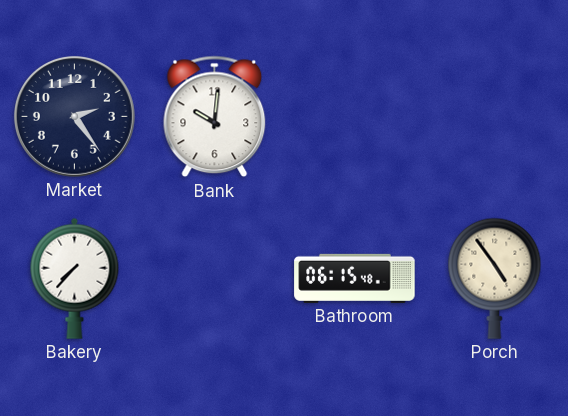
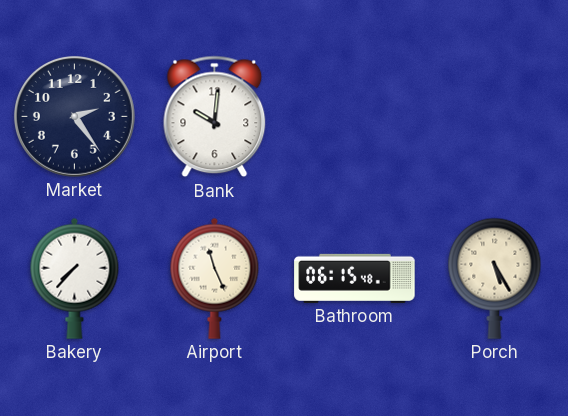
Airport: none -> 11:26
Porch: 4:54 -> 5:25
